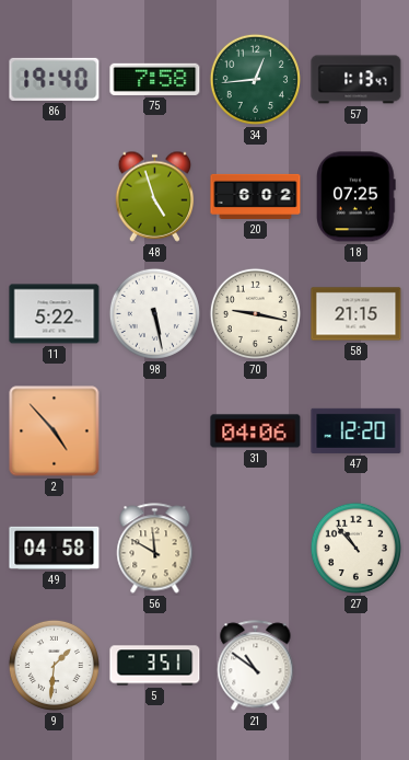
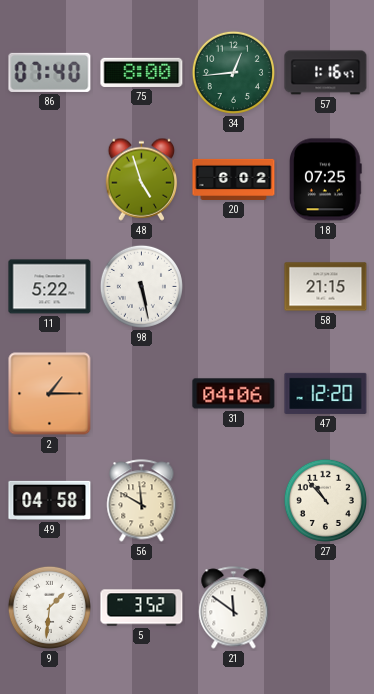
86: 19:40 -> 07:40
75: 7:58 -> 8:00
57: 1:13 -> 1:16
70: 9:17 -> none
2: 4:53 -> 1:15
5: 3:51 -> 3:52
21: 10:51 -> 11:51
